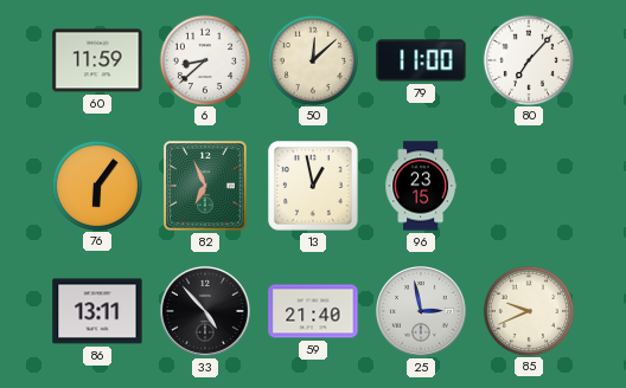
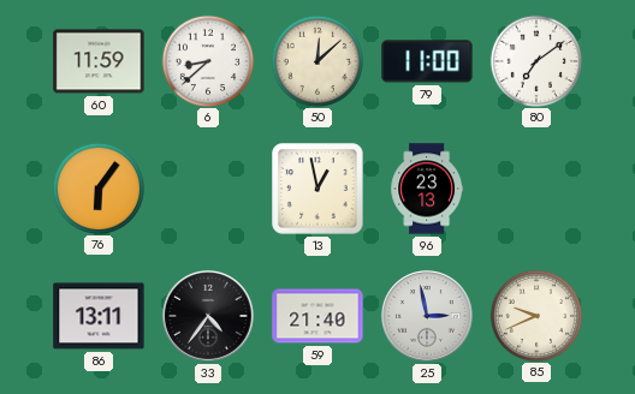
80: 7:07 -> 7:09
82: 6:56 -> none
96: 23:15 -> 23:13
33: 4:53 -> 4:36
